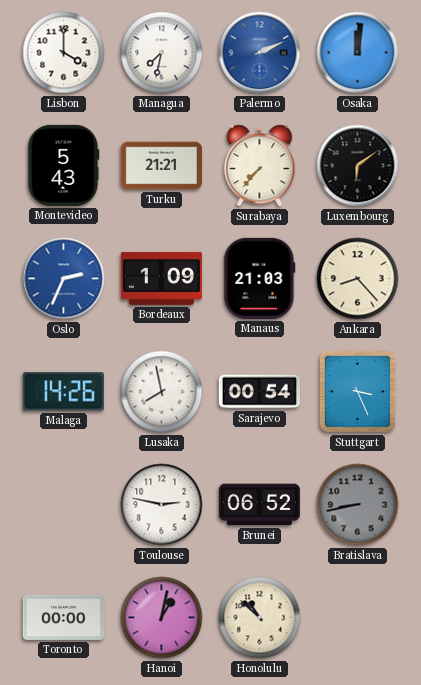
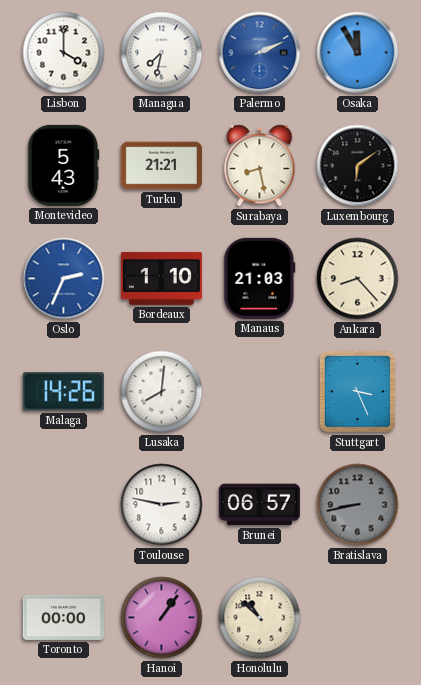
Osaka: 12:01 -> 11:55
Surabaya: 7:37 -> 8:28
Bordeaux: 1:09 -> 1:10
Lusaka: 7:58 -> 8:01
Sarajevo: 00:54 -> none
Brunei: 06:52 -> 06:57
Hanoi: 1:02 -> 1:06
